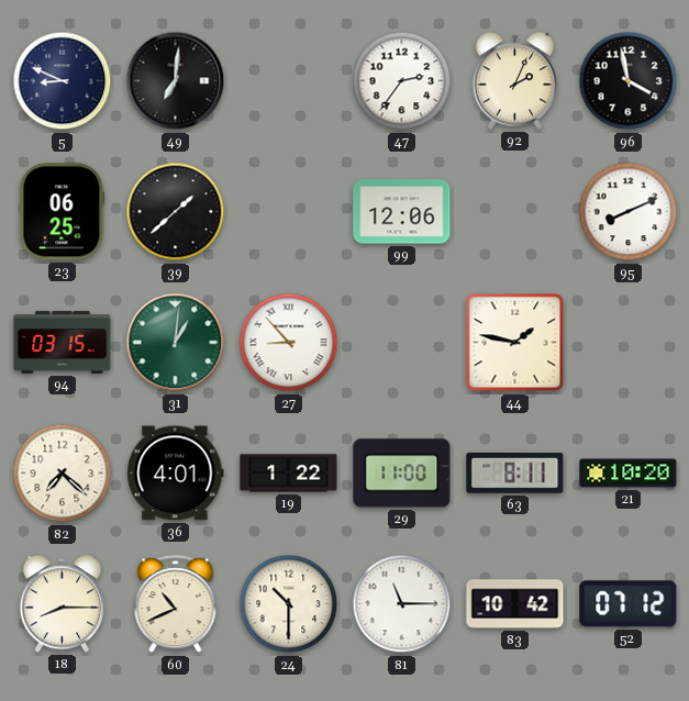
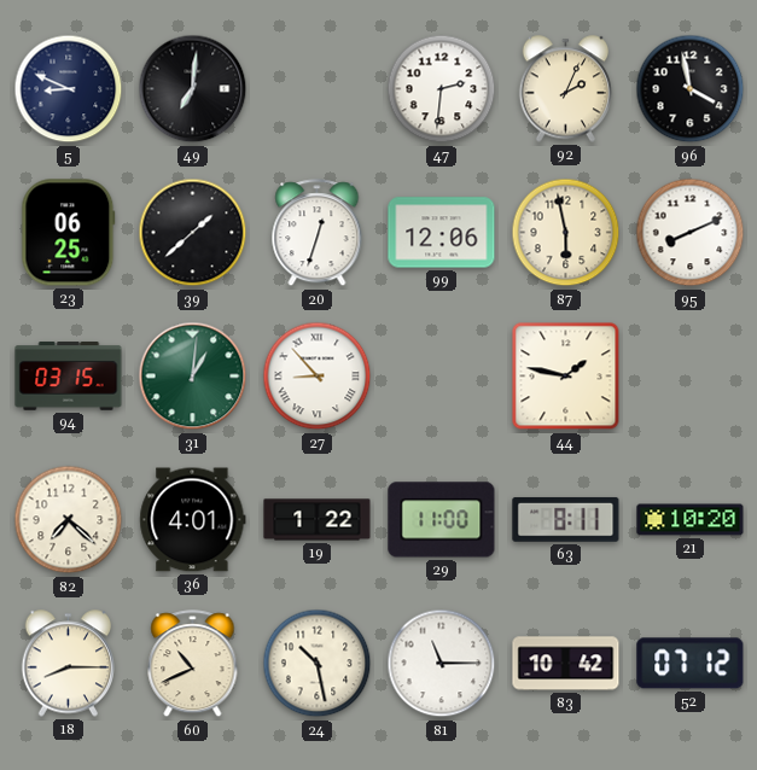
47: 2:36 -> 2:31
20: none -> 12:33
87: none -> 5:58
24: 10:30 -> 10:28
